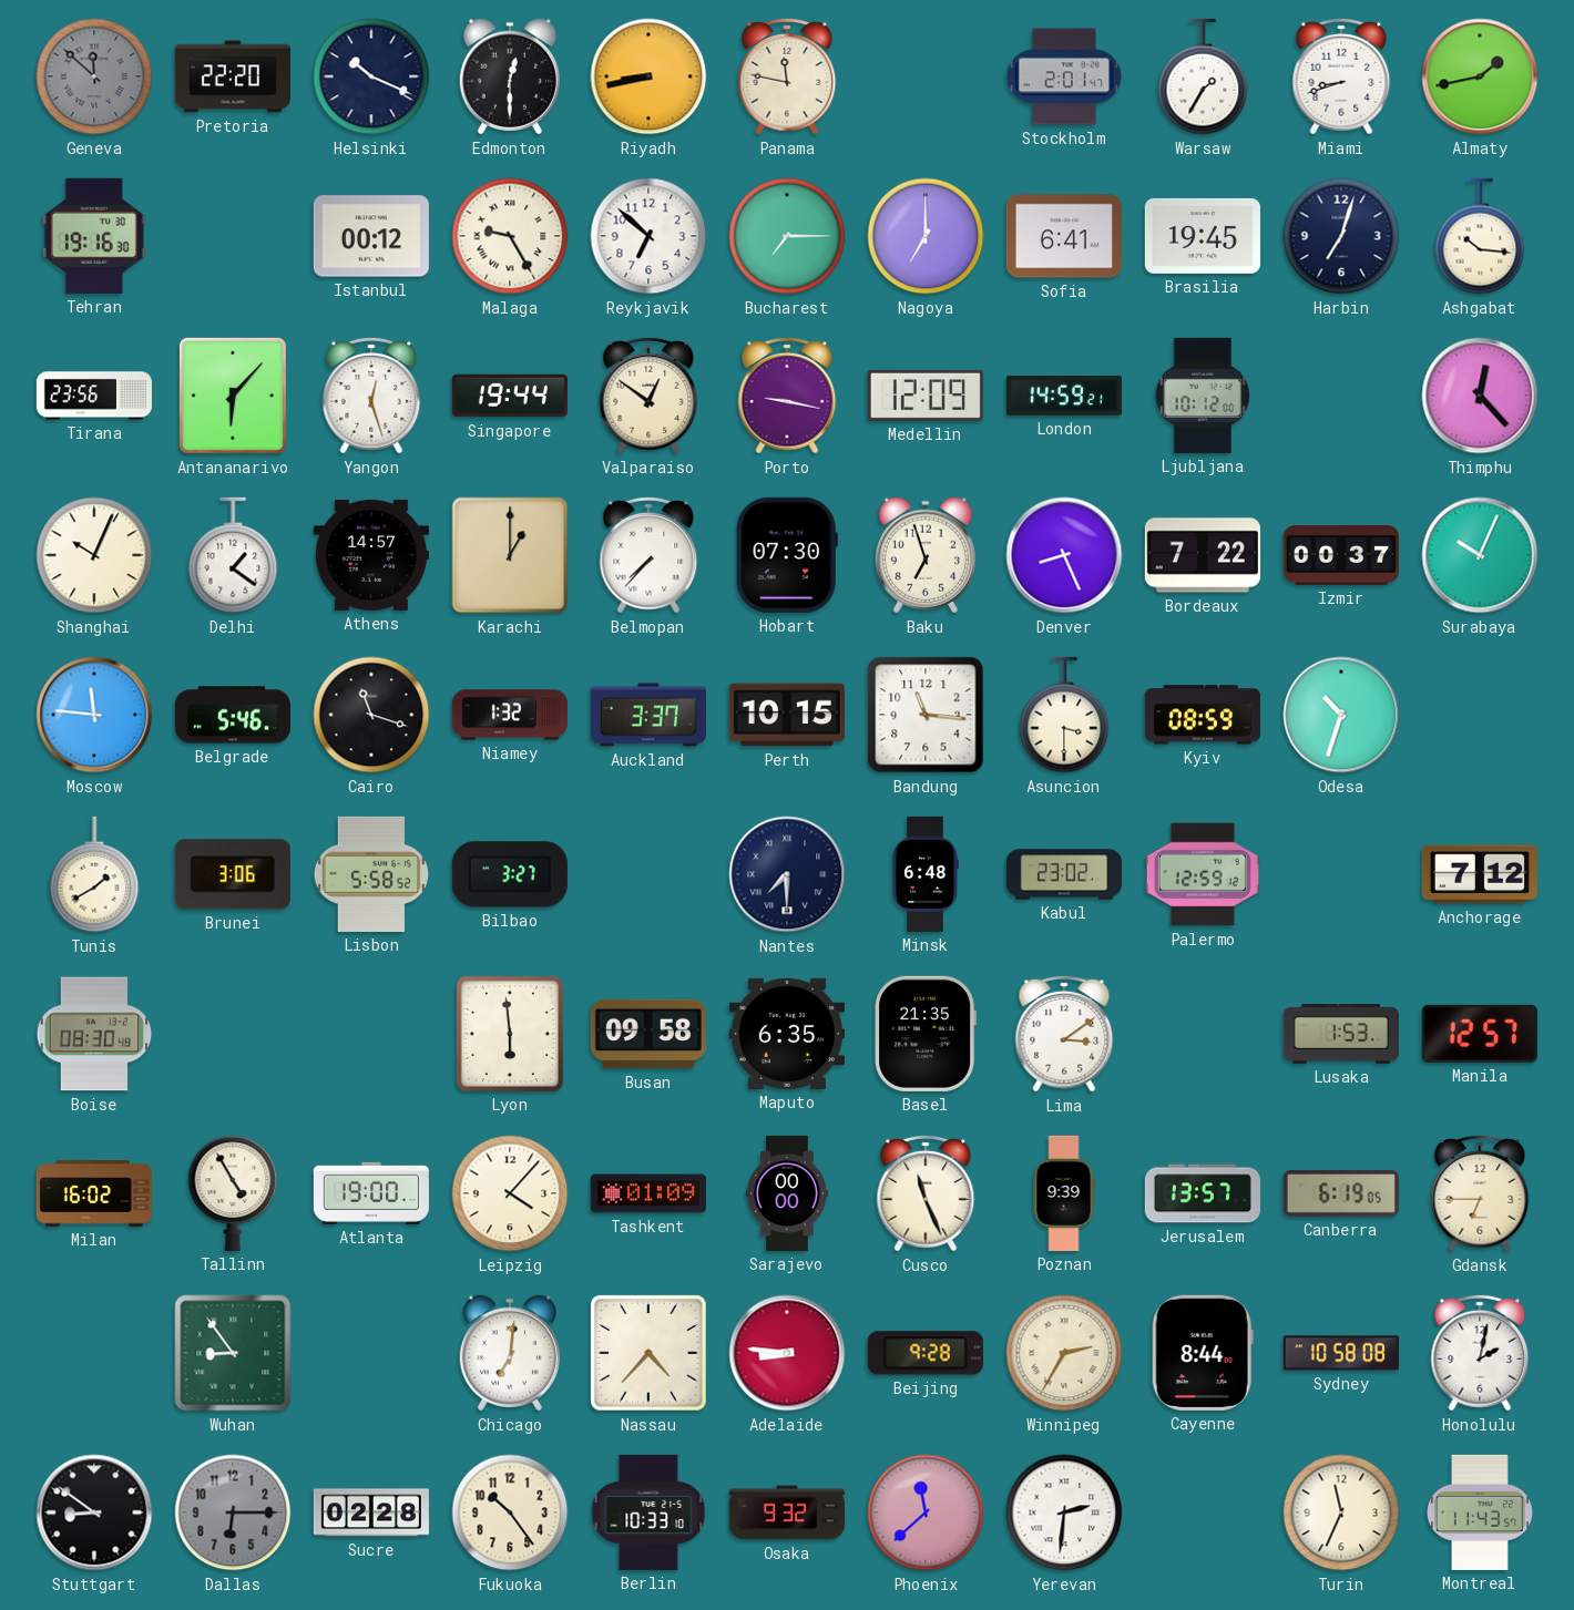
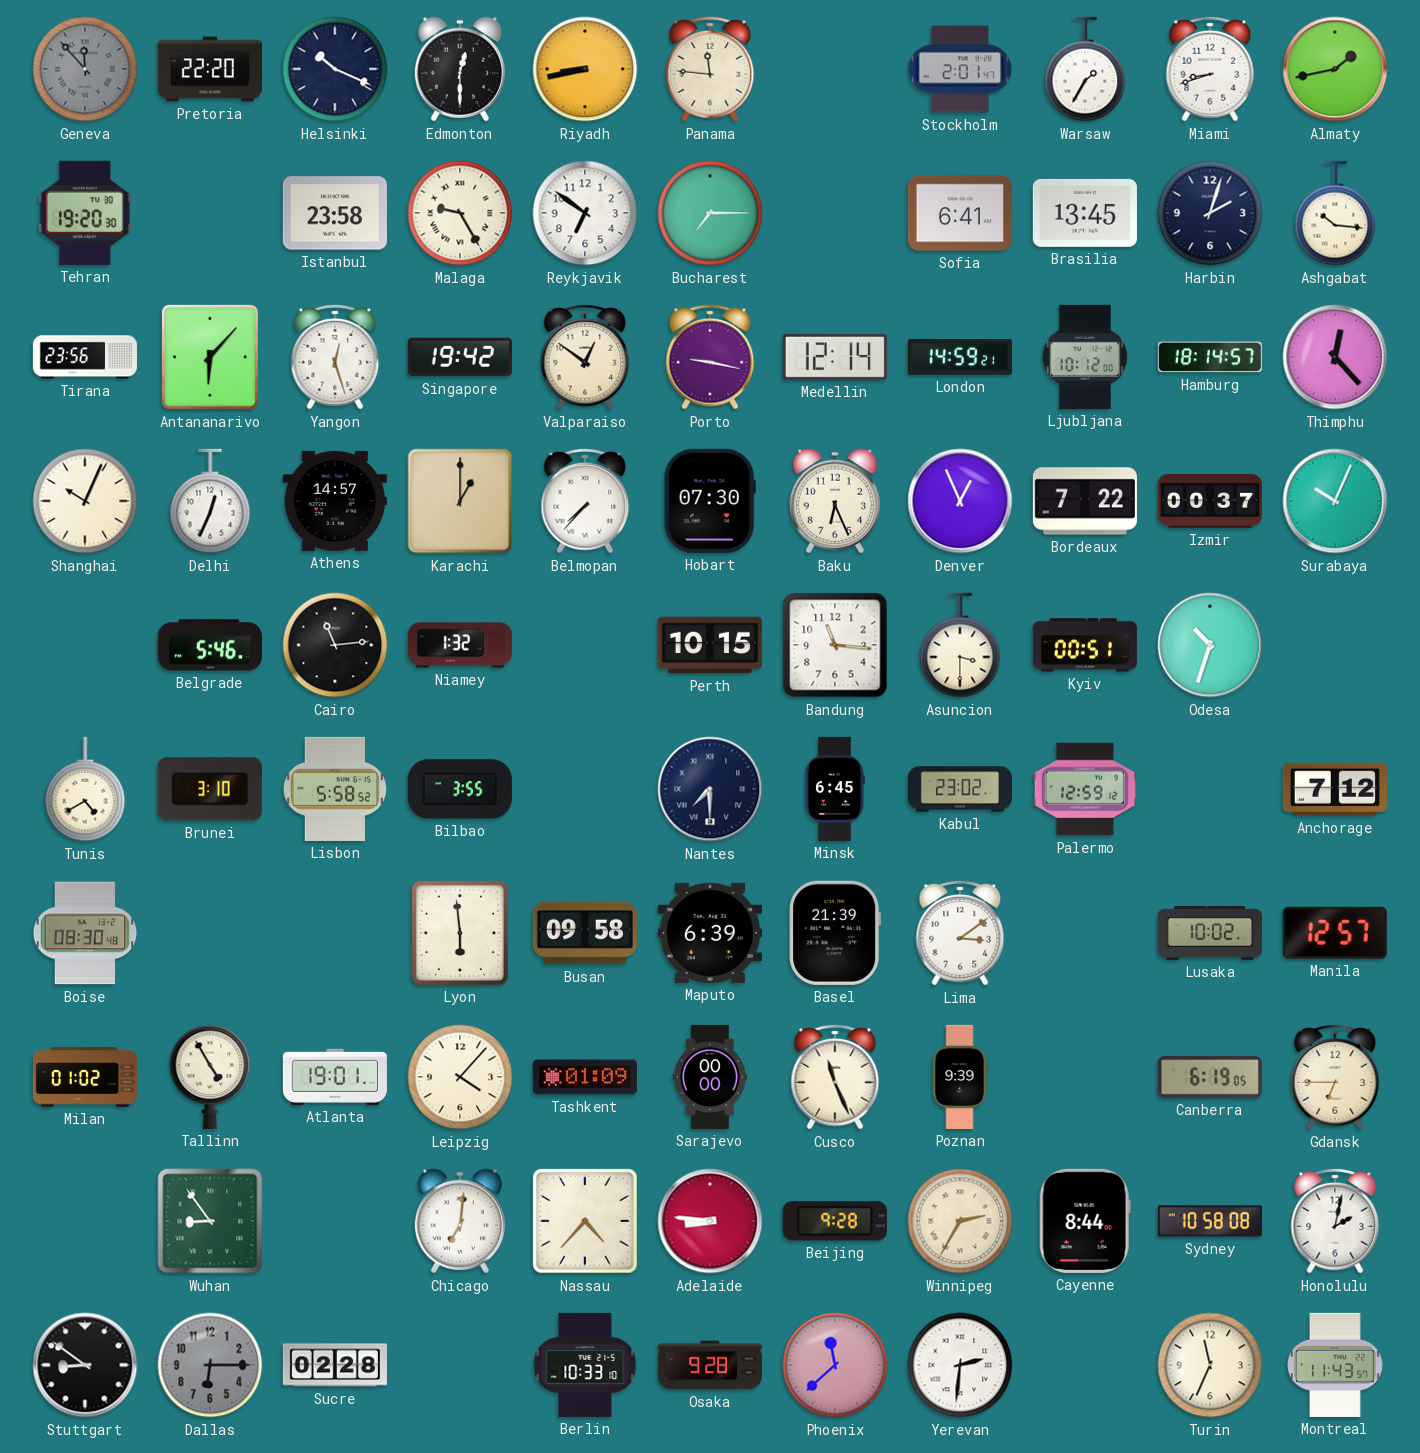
Geneva: 11:52 -> 11:53
Panama: 11:47 -> 11:46
Tehran: 19:16 -> 19:20
Istanbul: 00:12 -> 23:58
Reykjavik: 6:52 -> 6:51
Nagoya: 7:00 -> none
Brasilia: 19:45 -> 13:45
Harbin: 7:03 -> 2:03
Singapore: 19:44 -> 19:42
Medellin: 12:09 -> 12:14
Hamburg: none -> 18:14
Delhi: 1:21 -> 12:34
Baku: 6:57 -> 6:26
Denver: 8:26 -> 12:56
Moscow: 11:46 -> none
Cairo: 11:18 -> 11:14
Auckland: 3:37 -> none
Kyiv: 08:59 -> 00:51
Tunis: 1:40 -> 4:40
Brunei: 3:06 -> 3:10
Bilbao: 3:27 -> 3:55
Minsk: 6:48 -> 6:45
Maputo: 6:35 -> 6:39
Basel: 21:35 -> 21:39
Lusaka: 1:53 -> 10:02
Milan: 16:02 -> 01:02
Atlanta: 19:00 -> 19:01
Jerusalem: 13:57 -> none
Fukuoka: 10:24 -> none
Osaka: 9:32 -> 9:28
